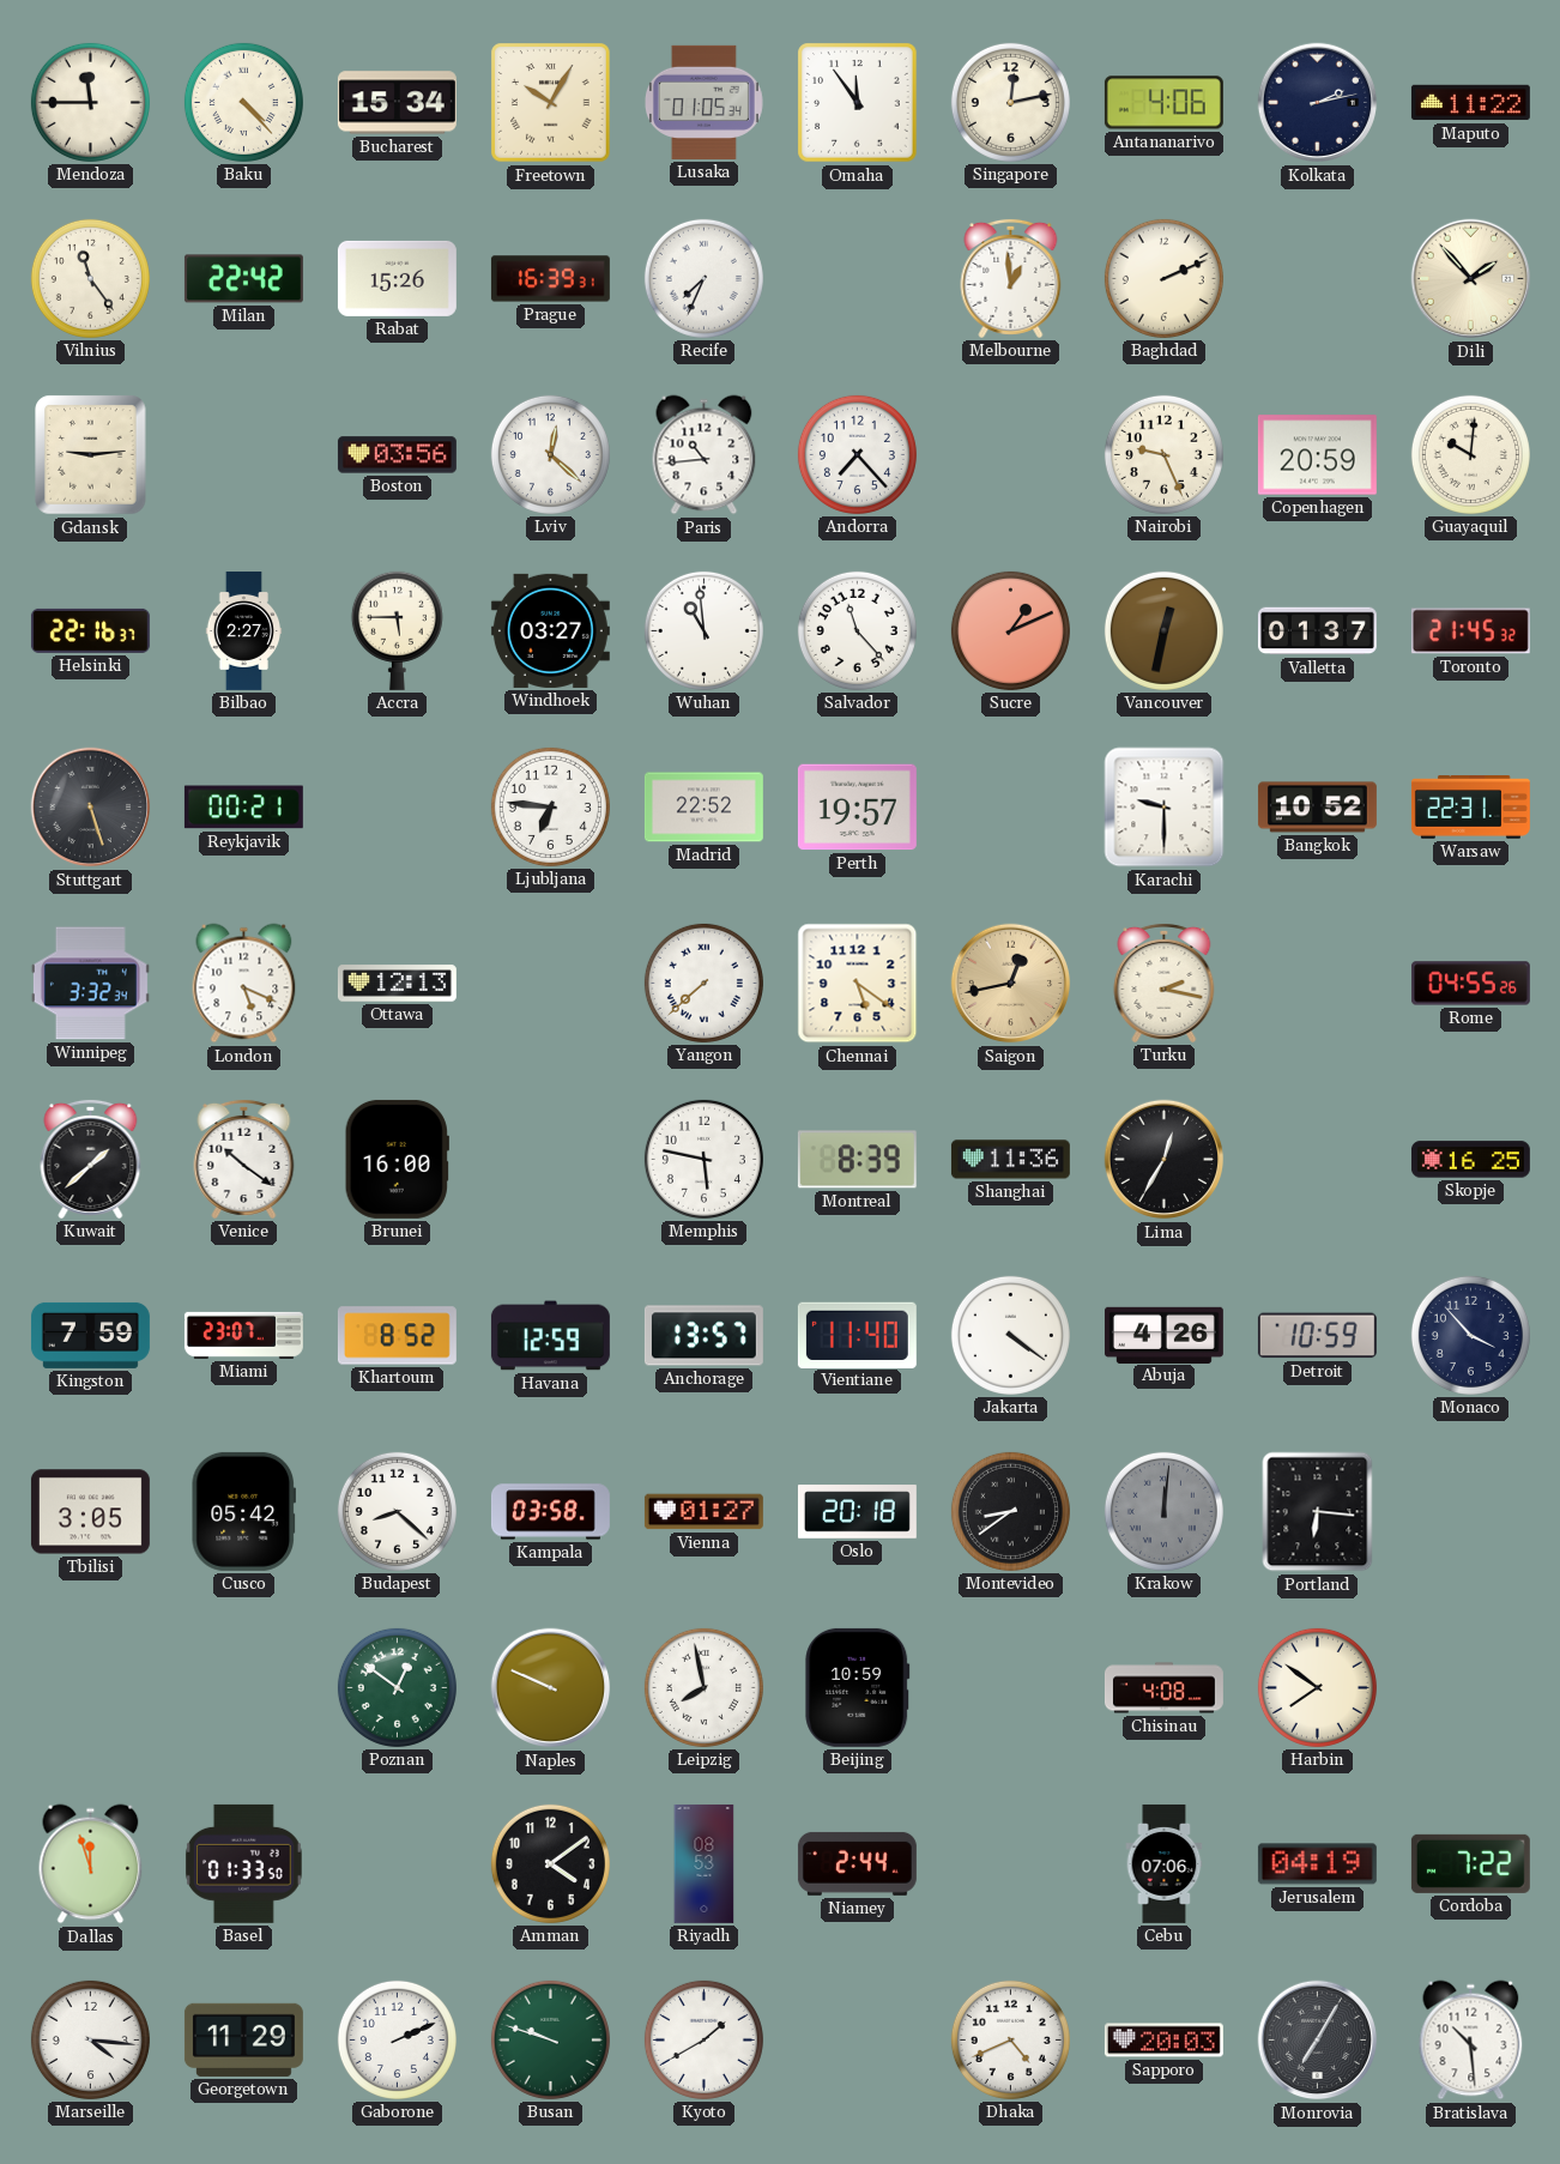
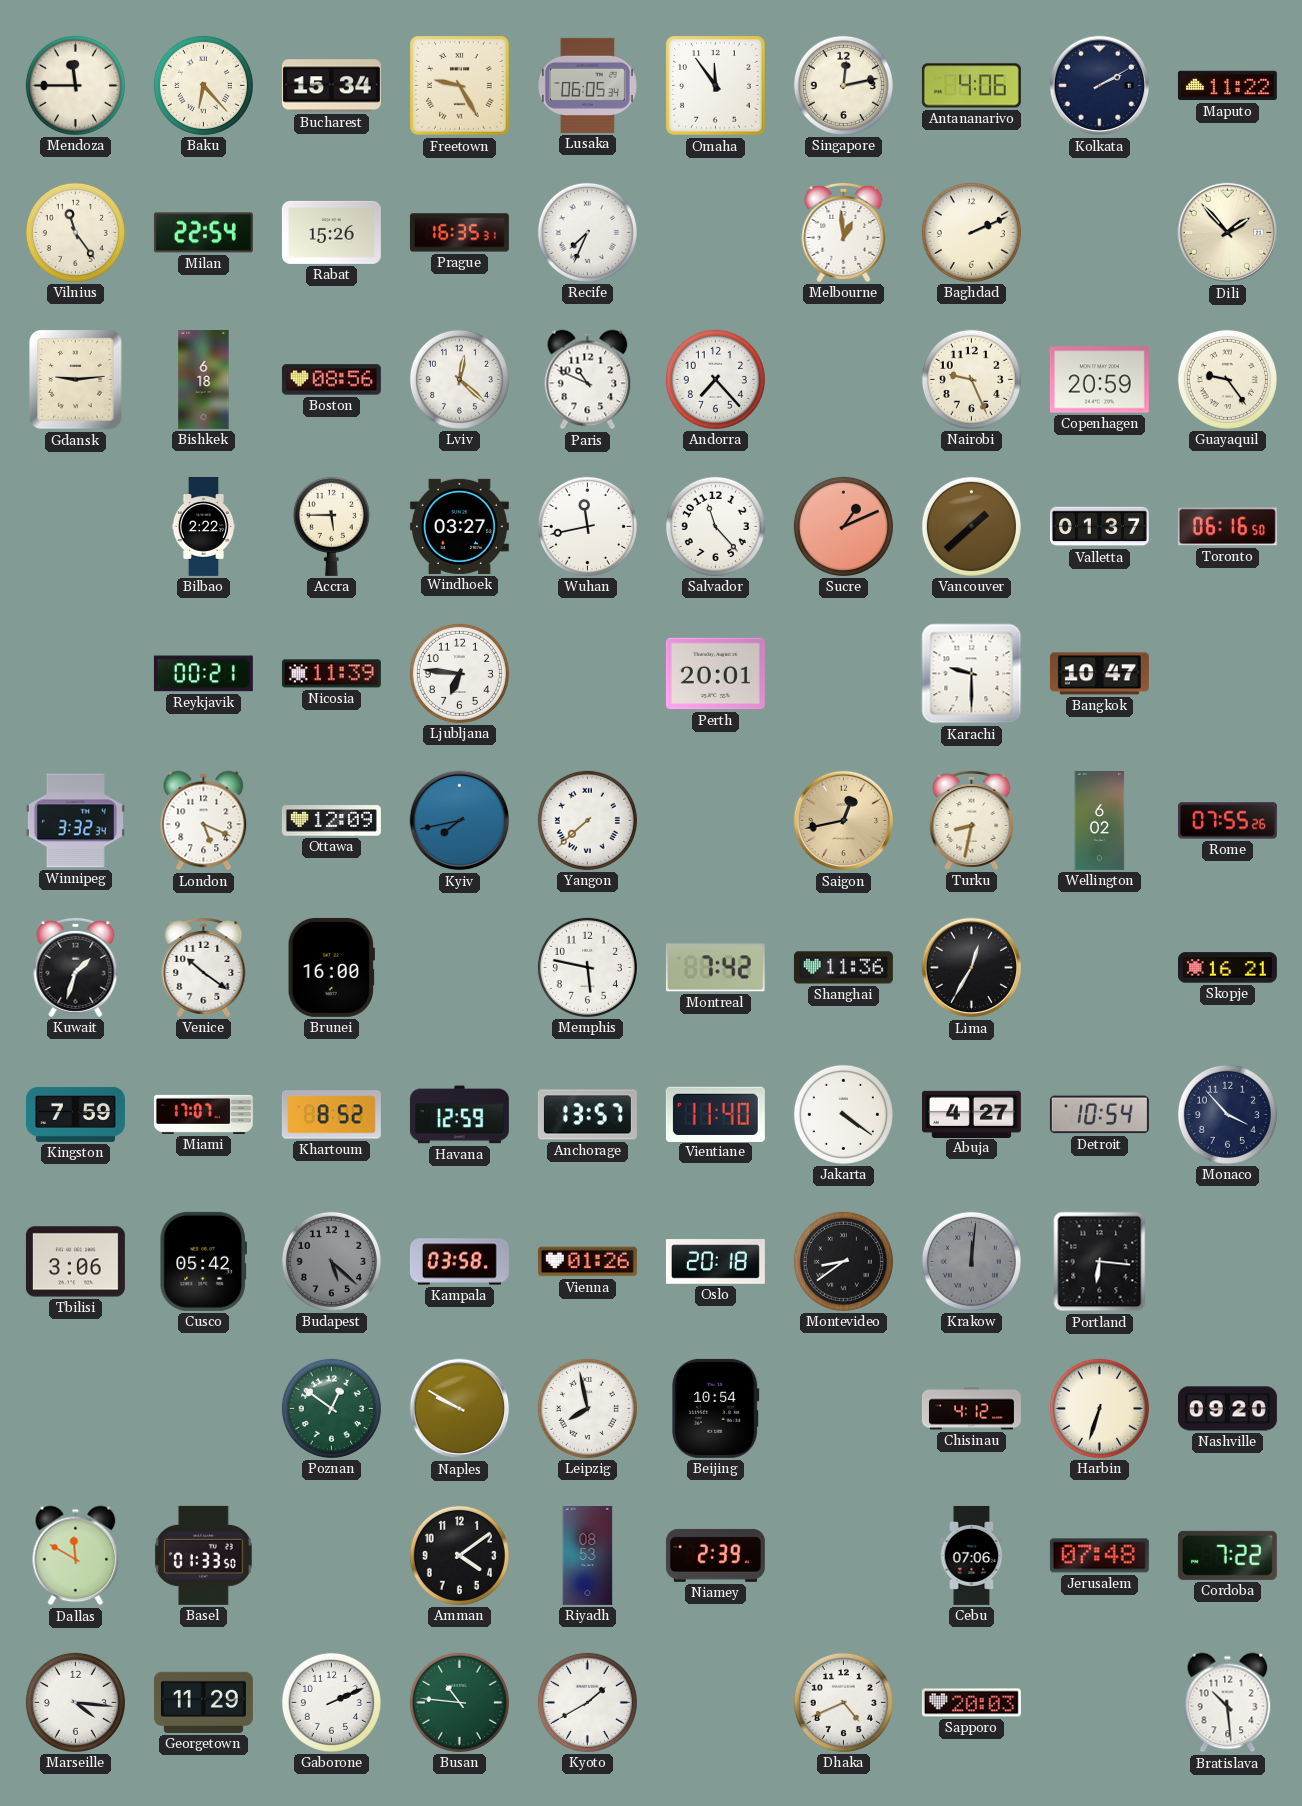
Baku: 4:23 -> 6:23
Freetown: 10:05 -> 9:25
Lusaka: 01:05 -> 06:05
Kolkata: 2:13 -> 2:10
Milan: 22:42 -> 22:54
Prague: 16:39 -> 16:35
Bishkek: none -> 6:18
Boston: 03:56 -> 08:56
Paris: 10:44 -> 10:49
Guayaquil: 10:01 -> 9:24
Helsinki: 22:16 -> none
Bilbao: 2:27 -> 2:22
Wuhan: 10:59 -> 11:43
Vancouver: 12:32 -> 1:38
Toronto: 21:45 -> 06:16
Stuttgart: 5:27 -> none
Nicosia: none -> 11:39
Madrid: 22:52 -> none
Perth: 19:57 -> 20:01
Bangkok: 10:52 -> 10:47
Warsaw: 22:31 -> none
Ottawa: 12:13 -> 12:09
Kyiv: none -> 7:43
Chennai: 5:21 -> none
Turku: 2:17 -> 8:32
Wellington: none -> 6:02
Rome: 04:55 -> 07:55
Kuwait: 1:38 -> 1:33
Montreal: 8:39 -> 7:42
Skopje: 16:25 -> 16:21
Miami: 23:07 -> 17:07
Abuja: 4:26 -> 4:27
Detroit: 10:59 -> 10:54
Tbilisi: 3:05 -> 3:06
Budapest: 8:22 -> 5:22
Budapest dial: white -> grey
Vienna: 01:27 -> 01:26
Naples: 9:49 -> 9:50
Beijing: 10:59 -> 10:54
Chisinau: 4:08 -> 4:12
Harbin: 7:51 -> 6:33
Nashville: none -> 09:20
Dallas: 11:57 -> 11:50
Niamey: 2:44 -> 2:39
Jerusalem: 04:19 -> 07:48
Busan: 9:48 -> 10:46
Monrovia: 7:05 -> none
